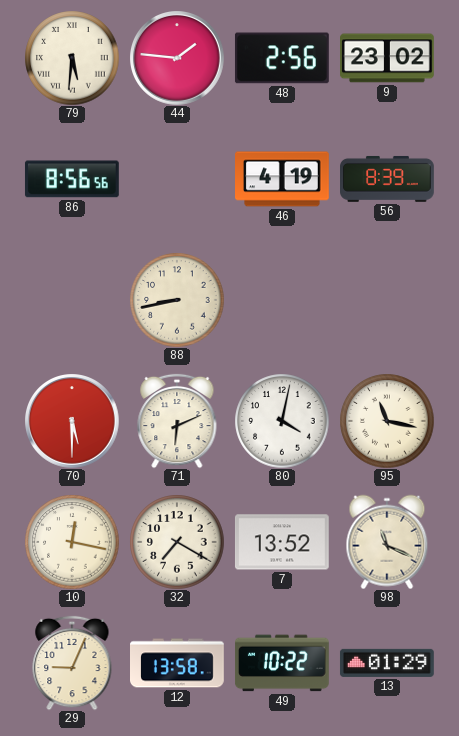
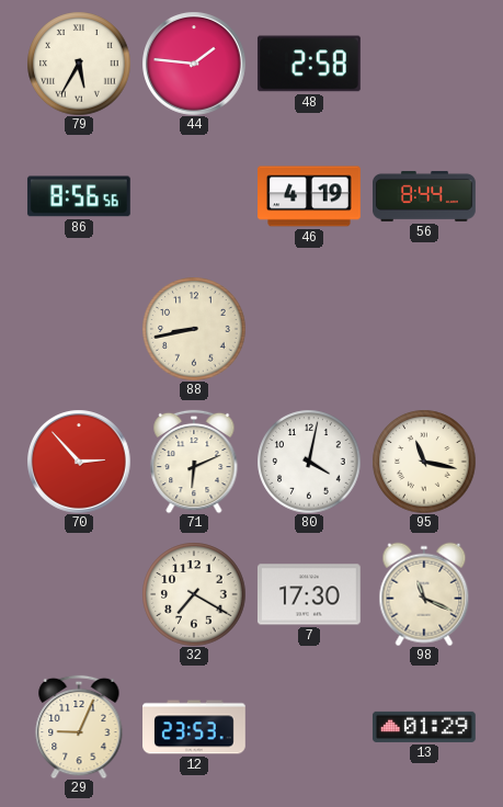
79: 5:31 -> 5:35
48: 2:56 -> 2:58
9: 23:02 -> none
56: 8:39 -> 8:44
70: 5:30 -> 2:53
10: 12:17 -> none
7: 13:52 -> 17:30
12: 13:58 -> 23:53
49: 10:22 -> none
